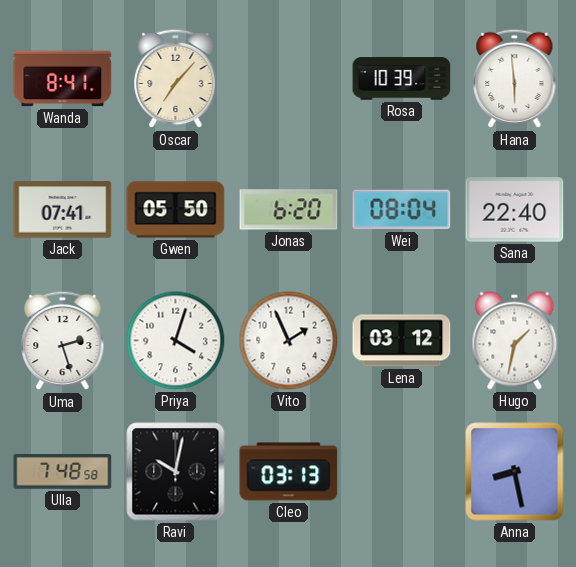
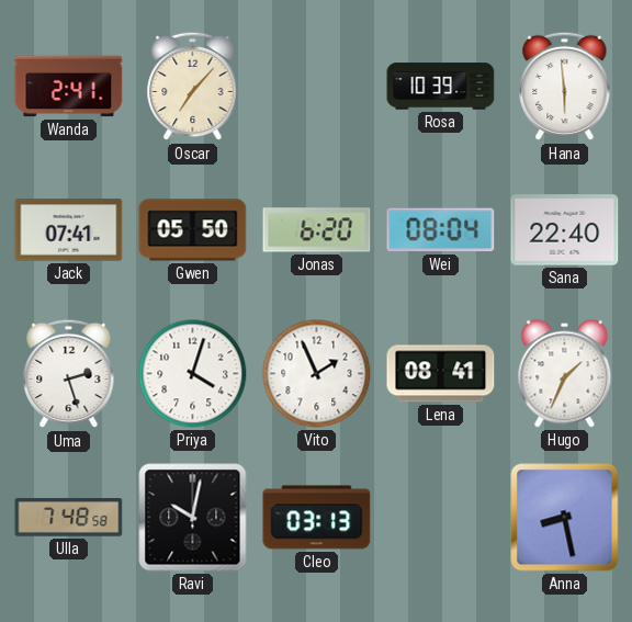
Wanda: 8:41 -> 2:41
Lena: 03:12 -> 08:41
Hugo: 1:32 -> 1:34
